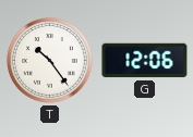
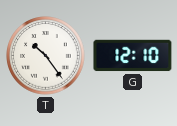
G: 12:06 -> 12:10
